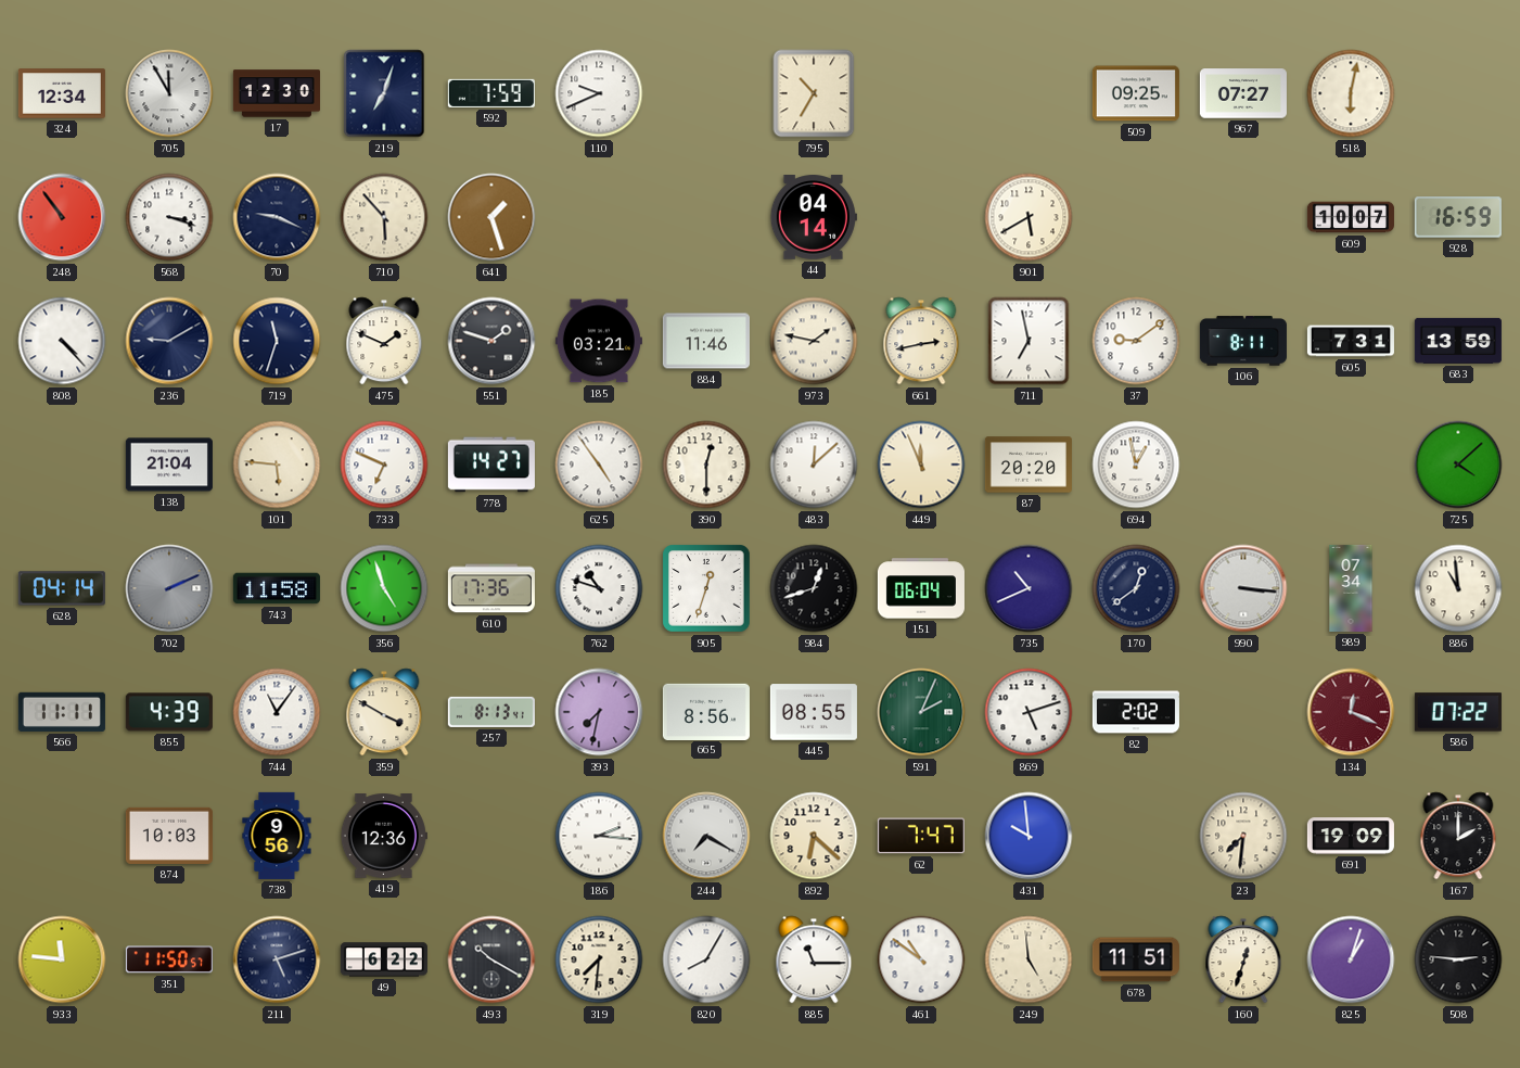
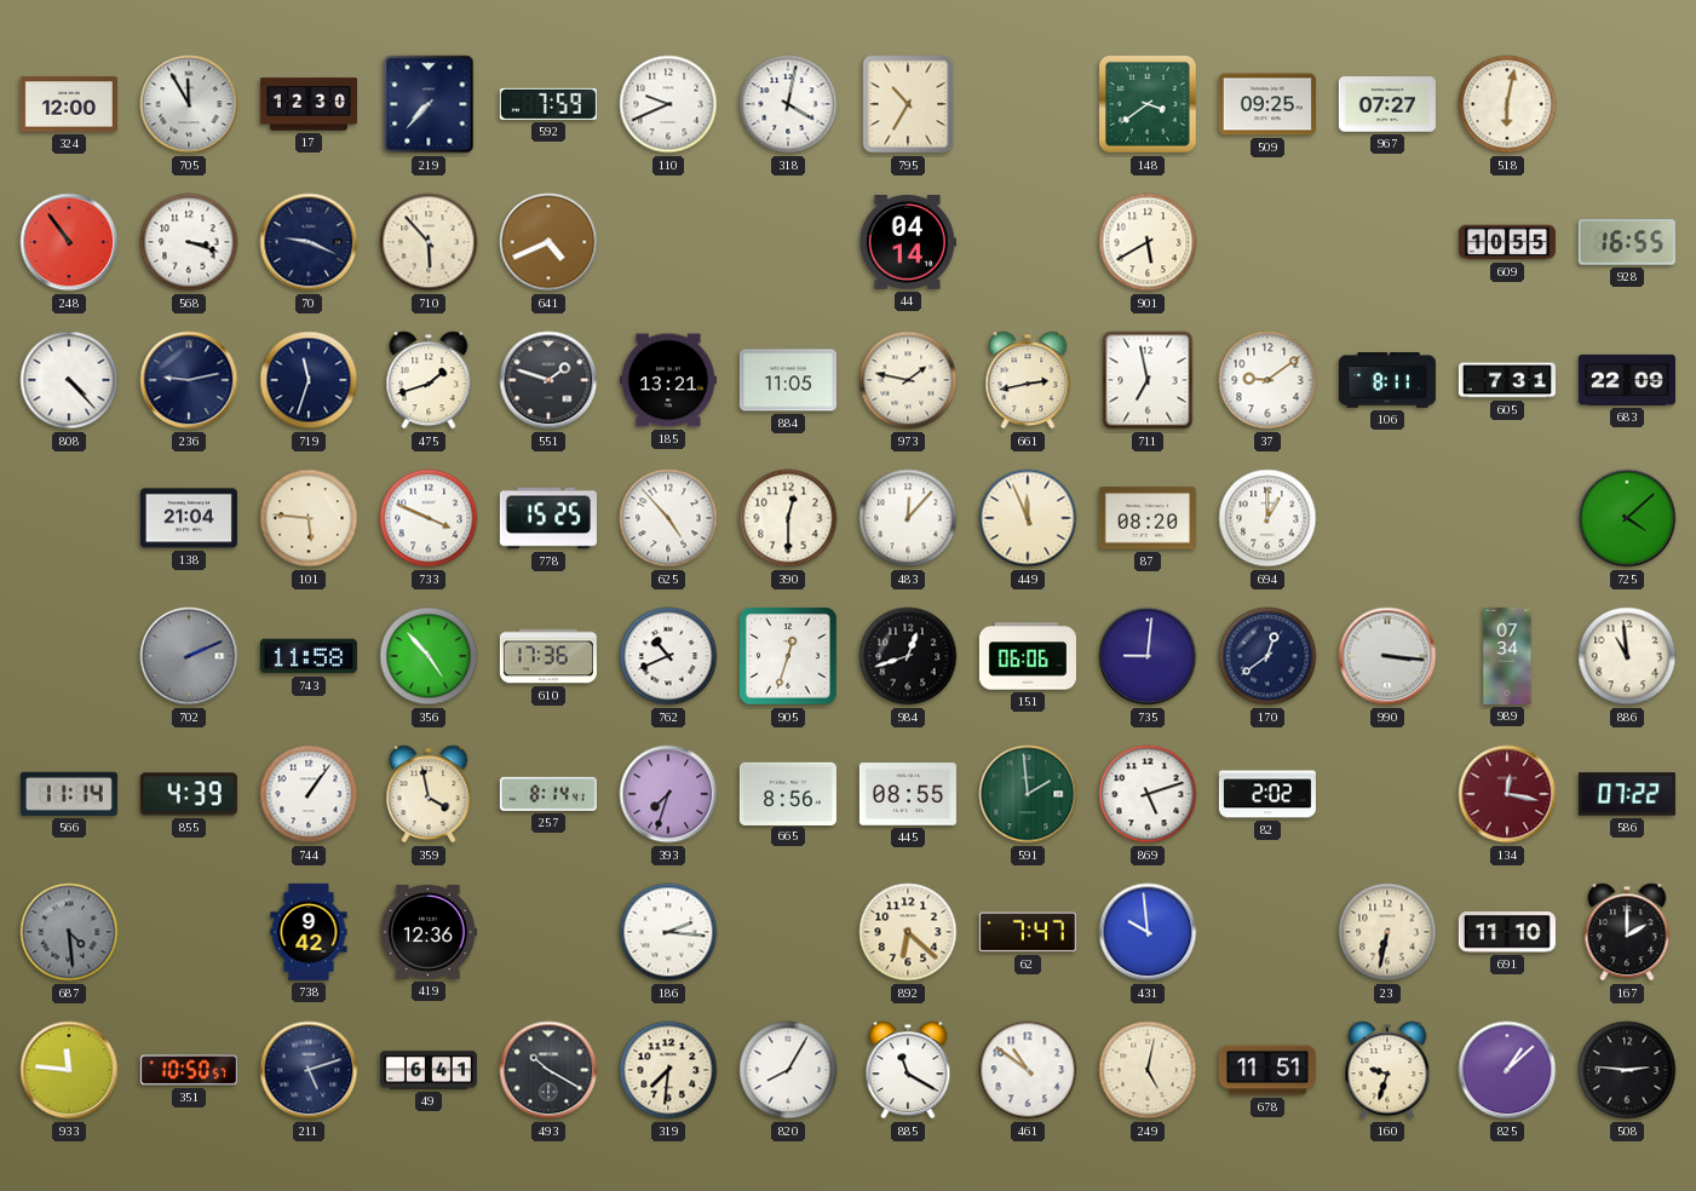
324: 12:34 -> 12:00
219: 7:03 -> 7:37
318: none -> 4:02
148: none -> 3:39
641: 1:27 -> 4:41
609: 10:07 -> 10:55
928: 16:59 -> 16:55
236: 9:10 -> 9:13
475: 1:49 -> 1:42
185: 03:21 -> 13:21
884: 11:46 -> 11:05
683: 13:59 -> 22:09
733: 6:49 -> 3:49
778: 14:27 -> 15:25
625: 4:54 -> 4:53
483: 12:08 -> 12:07
87: 20:20 -> 08:20
694: 12:58 -> 1:00
628: 04:14 -> none
356: 4:57 -> 4:53
762: 10:48 -> 10:41
151: 06:04 -> 06:06
735: 10:41 -> 9:01
566: 11:11 -> 11:14
744: 11:06 -> 1:06
359: 3:50 -> 3:58
257: 8:13 -> 8:14
393: 7:32 -> 7:33
591: 2:04 -> 1:59
134: 12:19 -> 12:17
687: none -> 4:29
874: 10:03 -> none
738: 9:56 -> 9:42
244: 7:20 -> none
23: 7:31 -> 6:32
691: 19:09 -> 11:10
351: 11:50 -> 10:50
49: 6:22 -> 6:41
885: 11:15 -> 11:20
249: 4:59 -> 5:02
160: 12:33 -> 9:33
825: 1:03 -> 1:08
